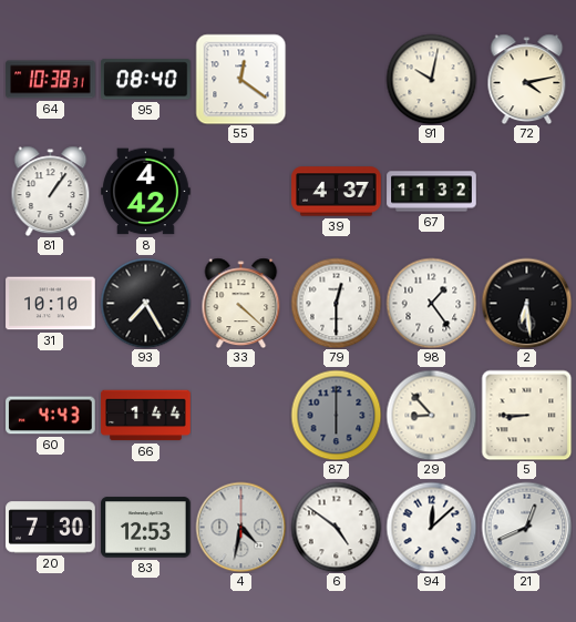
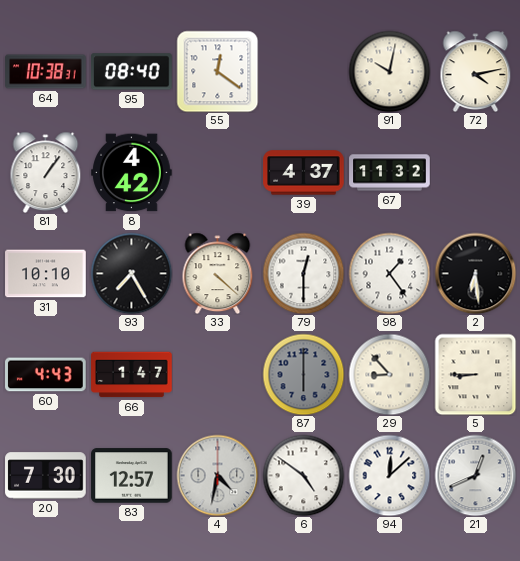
66: 1:44 -> 1:47
83: 12:53 -> 12:57
